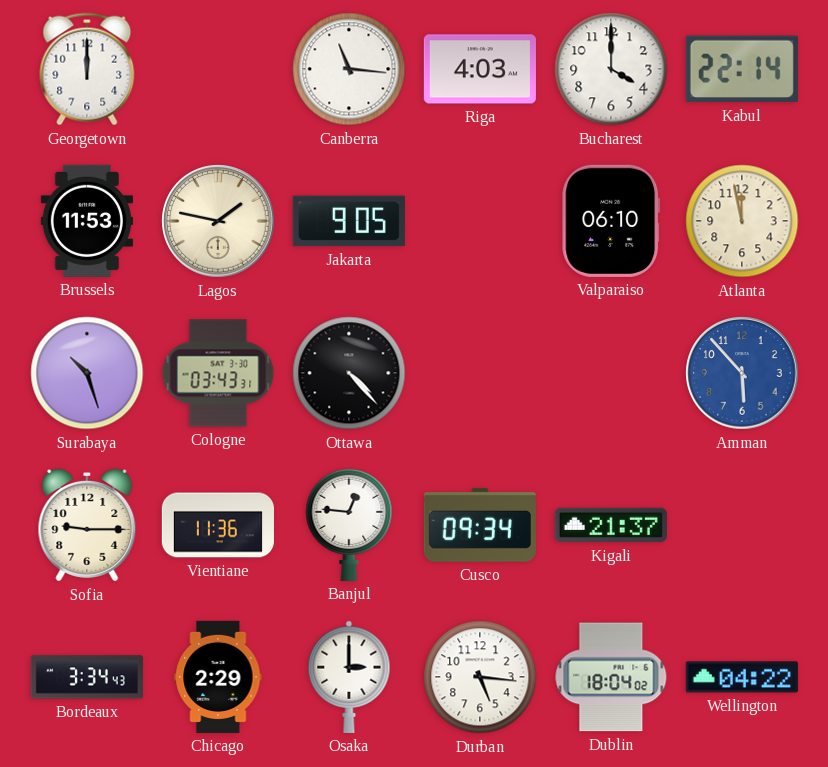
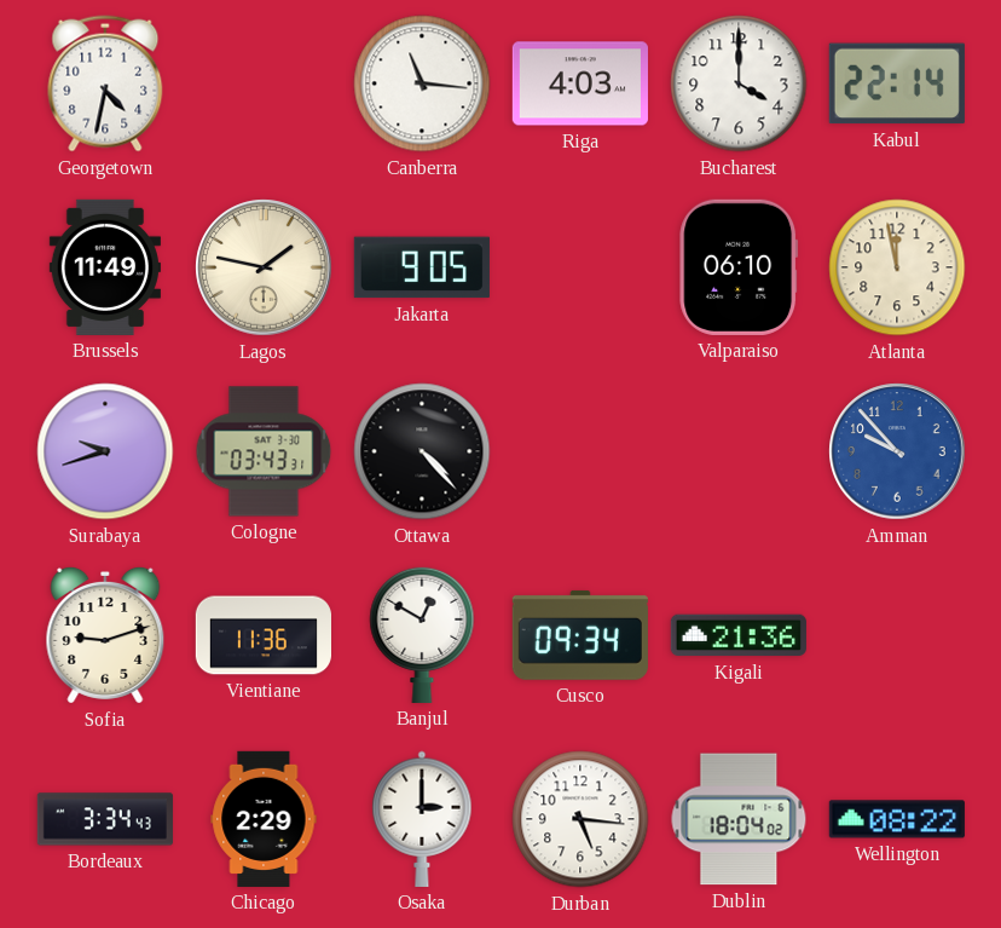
Georgetown: 12:00 -> 4:32
Brussels: 11:53 -> 11:49
Surabaya: 10:27 -> 9:42
Amman: 5:53 -> 9:53
Sofia: 9:15 -> 9:12
Banjul: 12:46 -> 12:50
Kigali: 21:37 -> 21:36
Wellington: 04:22 -> 08:22
